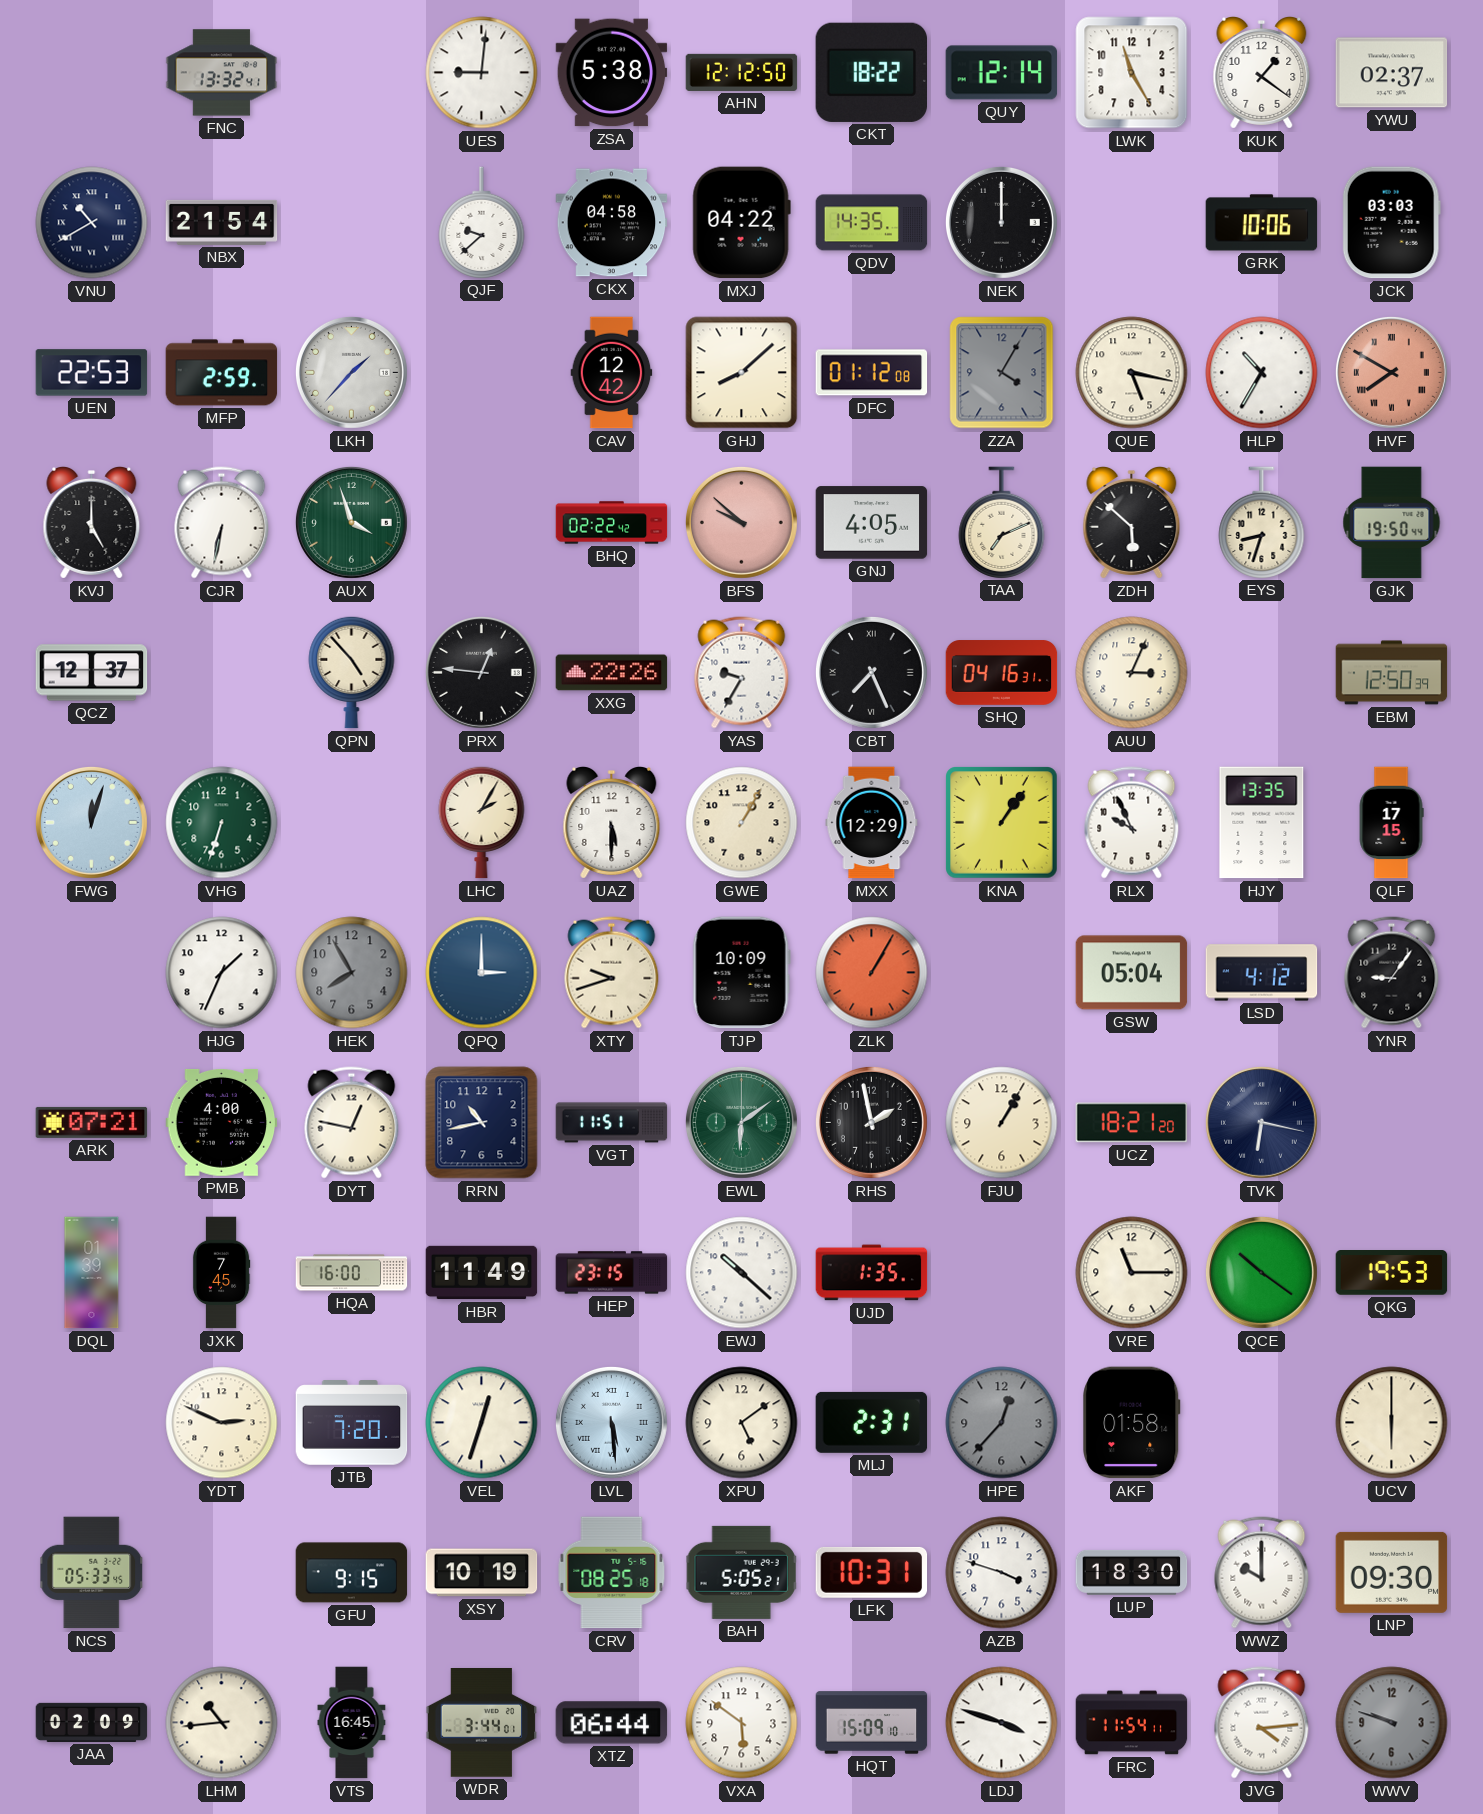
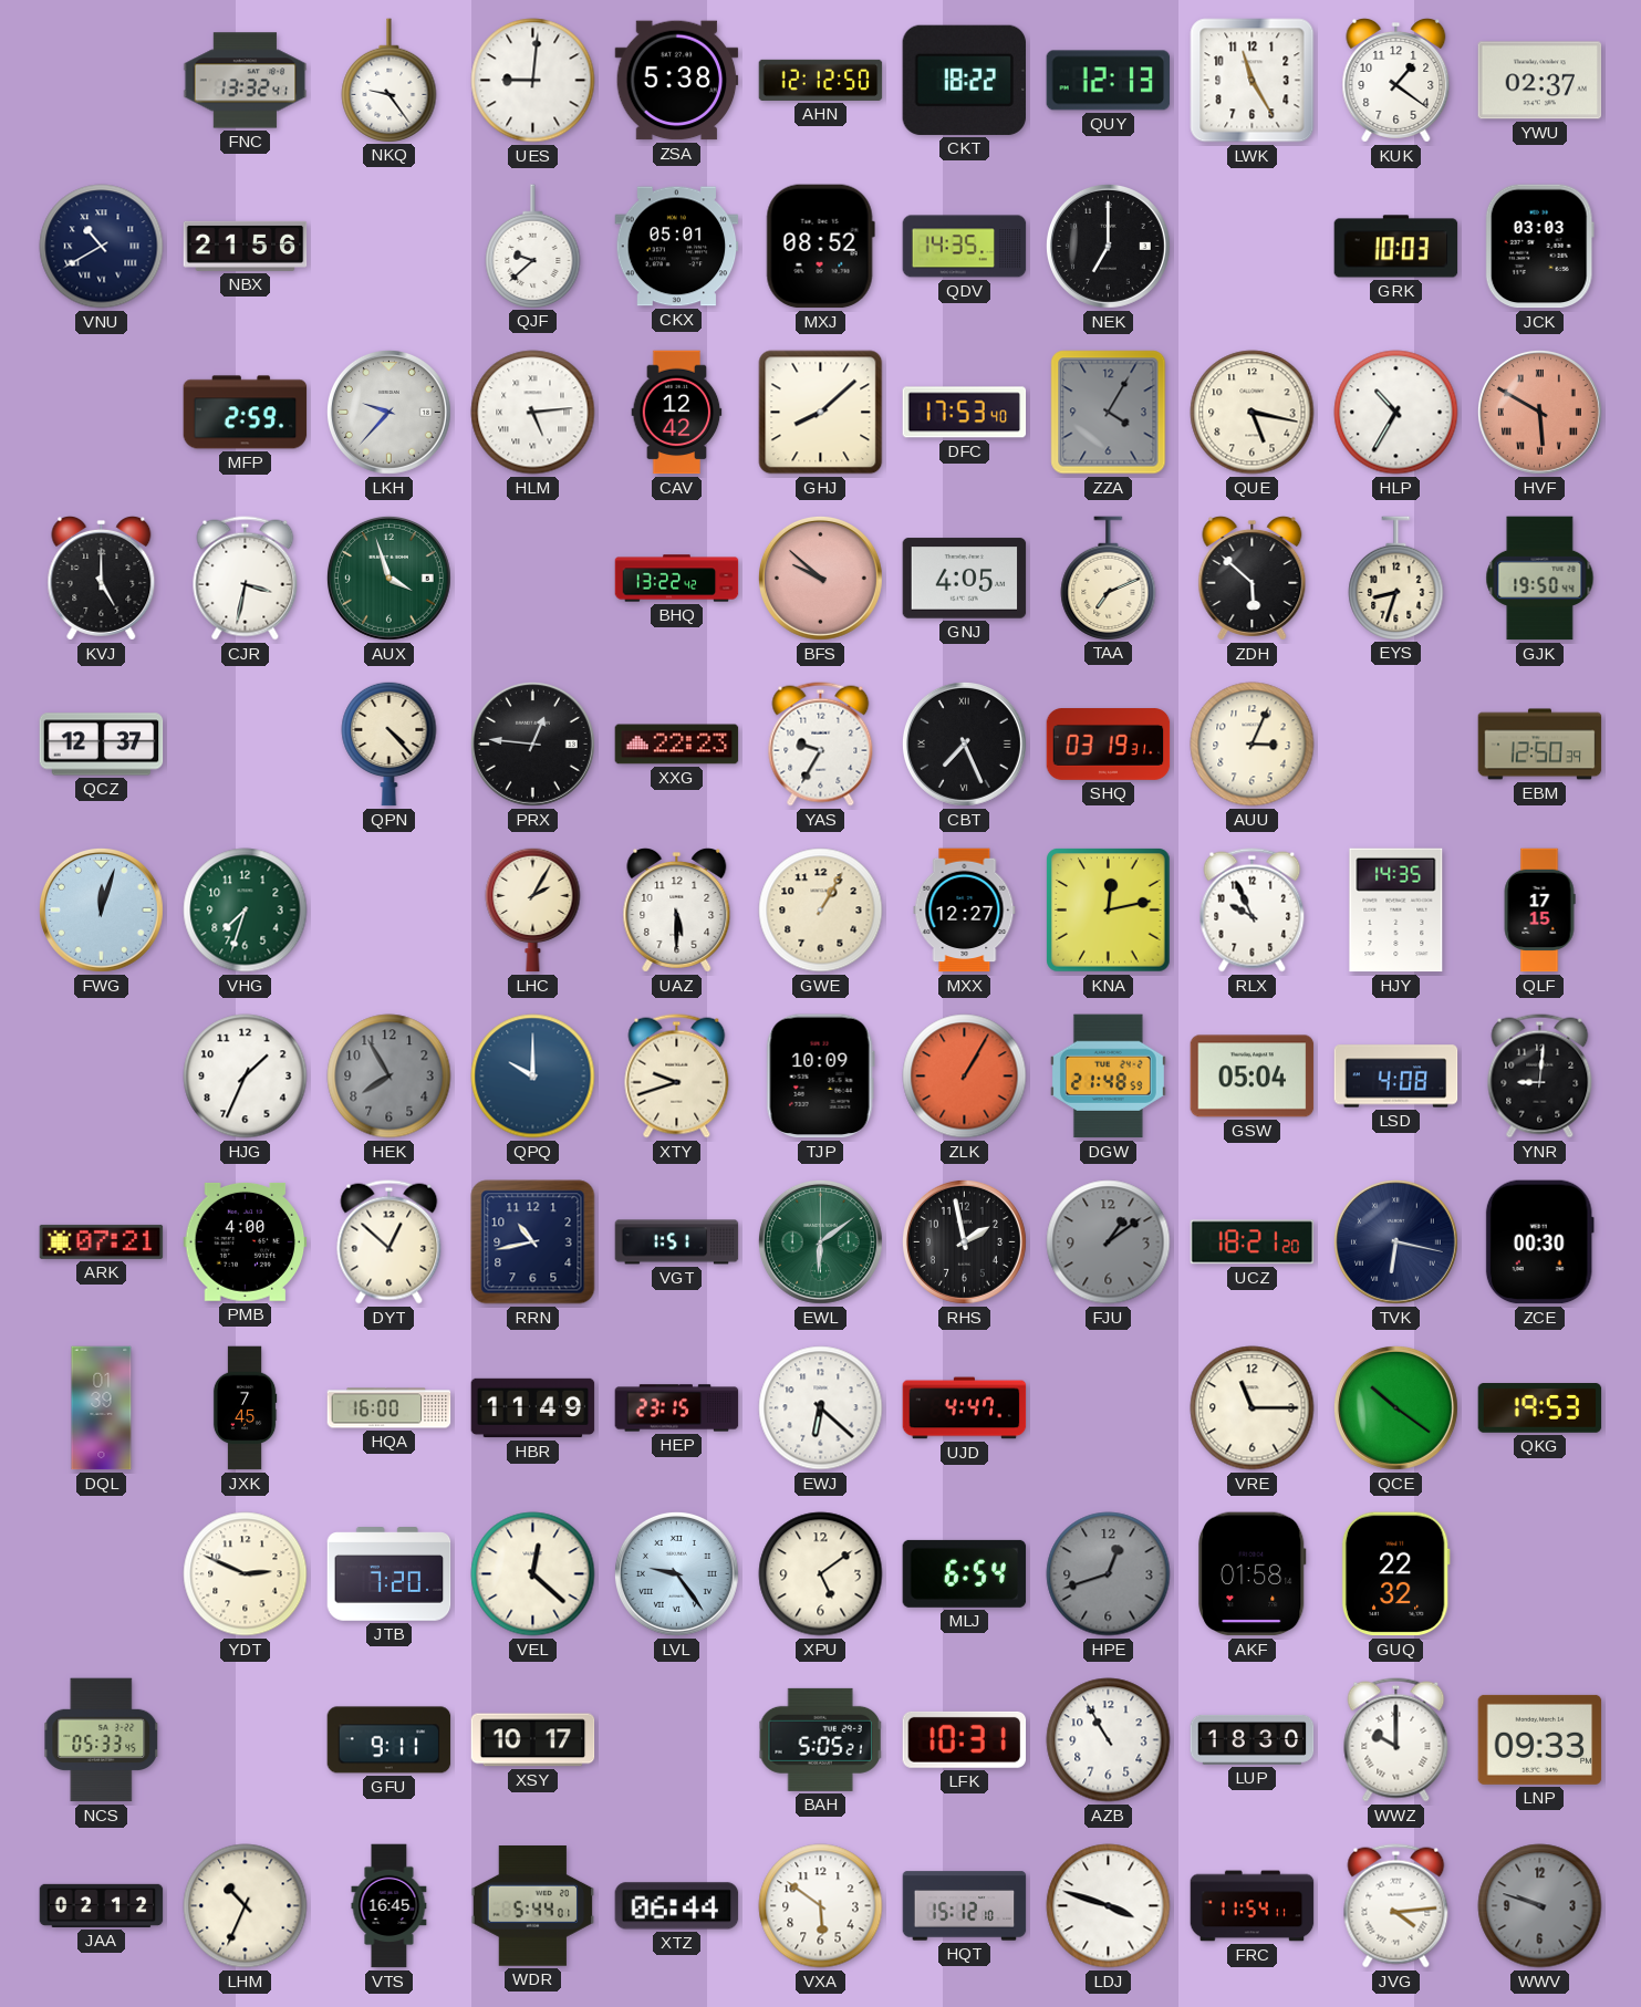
NKQ: none -> 9:24
QUY: 12:14 -> 12:13
NBX: 21:54 -> 21:56
CKX: 04:58 -> 05:01
MXJ: 04:22 -> 08:52
NEK: 12:00 -> 7:00
GRK: 10:06 -> 10:03
UEN: 22:53 -> none
LKH: 1:37 -> 9:37
HLM: none -> 5:14
DFC: 01:12 -> 17:53
HVF: 7:50 -> 5:50
CJR: 6:32 -> 3:32
BHQ: 02:22 -> 13:22
QPN: 4:53 -> 4:23
XXG: 22:26 -> 22:23
SHQ: 04:16 -> 03:19
VHG: 6:33 -> 7:33
MXX: 12:29 -> 12:27
KNA: 1:06 -> 12:13
HJY: 13:35 -> 14:35
QPQ: 3:00 -> 10:00
DGW: none -> 21:48
LSD: 4:12 -> 4:08
YNR: 9:06 -> 9:01
DYT: 12:47 -> 12:52
VGT: 11:51 -> 1:51
FJU: 1:05 -> 1:09
FJU dial: cream -> grey
ZCE: none -> 00:30
EWJ: 10:22 -> 6:22
UJD: 1:35 -> 4:47
VEL: 12:33 -> 12:22
LVL: 5:29 -> 9:24
MLJ: 2:31 -> 6:54
HPE: 12:37 -> 12:42
GUQ: none -> 22:32
UCV: 6:00 -> none
GFU: 9:15 -> 9:11
XSY: 10:19 -> 10:17
CRV: 08:25 -> none
AZB: 3:48 -> 10:55
LNP: 09:30 -> 09:33
JAA: 02:09 -> 02:12
LHM: 10:44 -> 10:34
WDR: 3:44 -> 5:44
HQT: 15:09 -> 15:12
